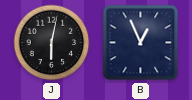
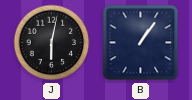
B: 12:56 -> 1:06
